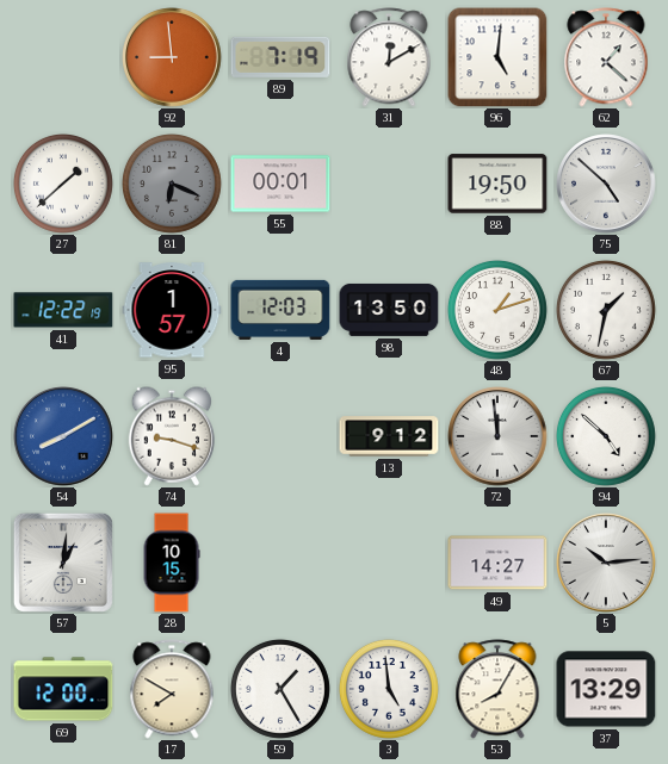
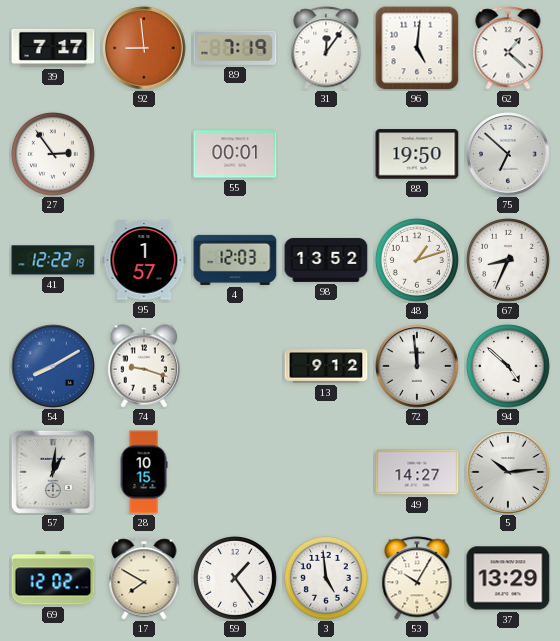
39: none -> 7:17
31: 12:10 -> 12:06
27: 1:38 -> 2:54
81: 6:19 -> none
75: 4:52 -> 6:52
98: 13:50 -> 13:52
67: 1:32 -> 8:34
69: 12:00 -> 12:02
59: 1:25 -> 1:24
53: 8:05 -> 10:05
